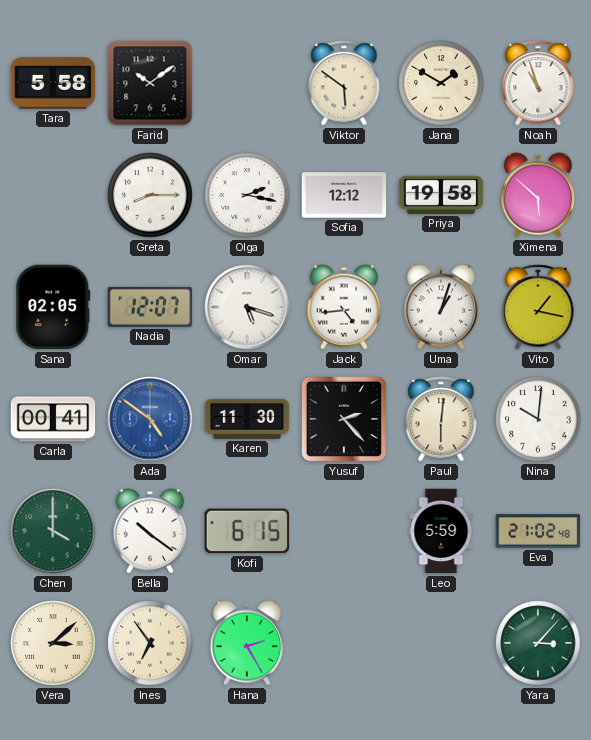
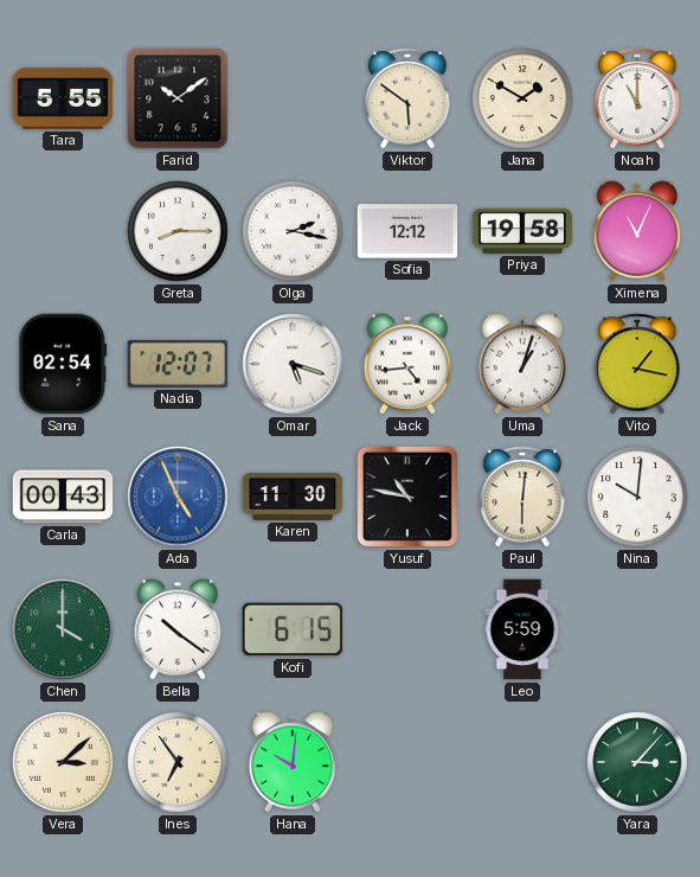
Tara: 5:58 -> 5:55
Noah: 10:57 -> 11:00
Ximena: 5:52 -> 11:04
Sana: 02:05 -> 02:54
Carla: 00:41 -> 00:43
Ada: 4:51 -> 4:56
Yusuf: 2:23 -> 10:47
Eva: 21:02 -> none
Hana: 2:25 -> 10:01
